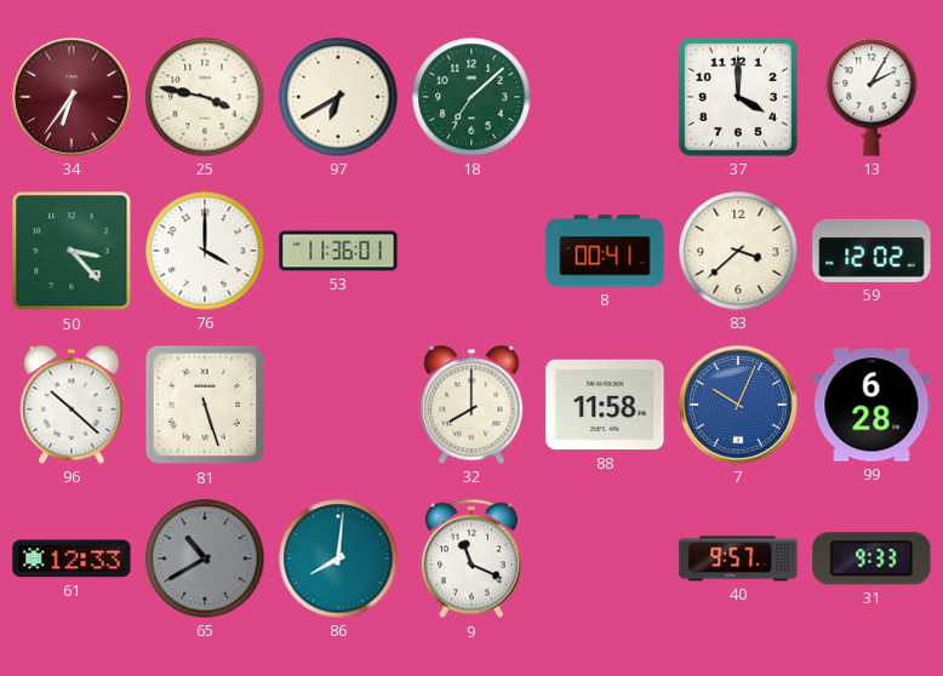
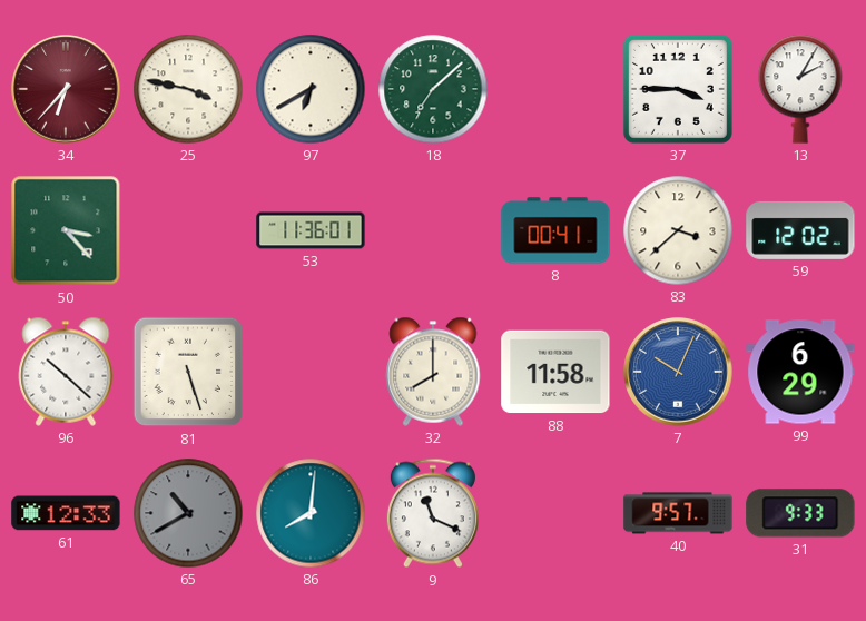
34: 6:36 -> 6:37
37: 4:00 -> 3:45
76: 4:00 -> none
99: 6:28 -> 6:29
